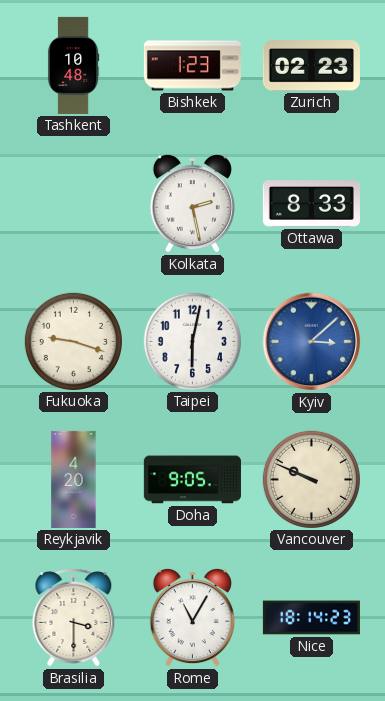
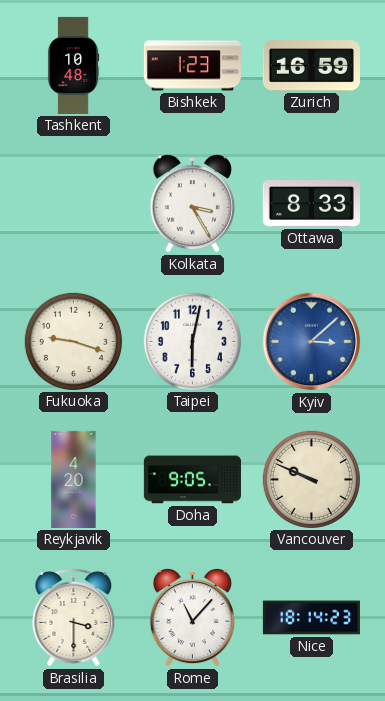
Zurich: 02:23 -> 16:59
Kolkata: 2:28 -> 3:25
Rome: 11:05 -> 11:07
